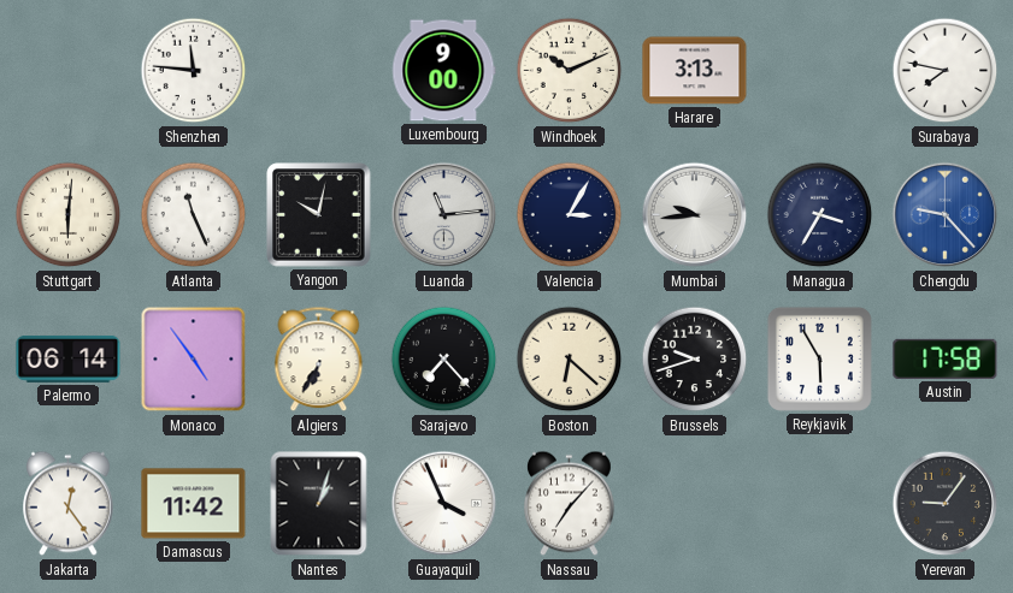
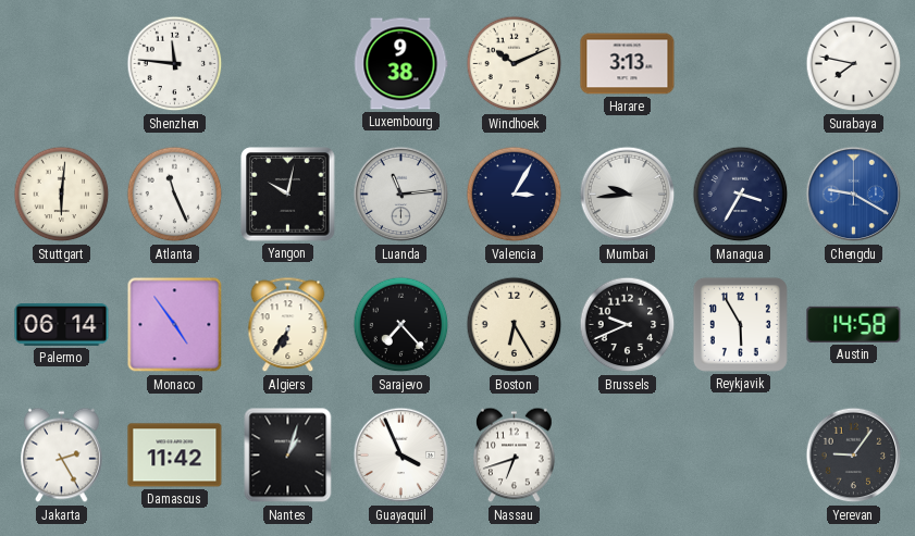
Luxembourg: 9:00 -> 9:38
Chengdu: 9:23 -> 9:20
Boston: 6:22 -> 6:25
Brussels: 9:42 -> 9:41
Austin: 17:58 -> 14:58
Jakarta: 12:24 -> 2:25
Nassau: 7:07 -> 6:42
